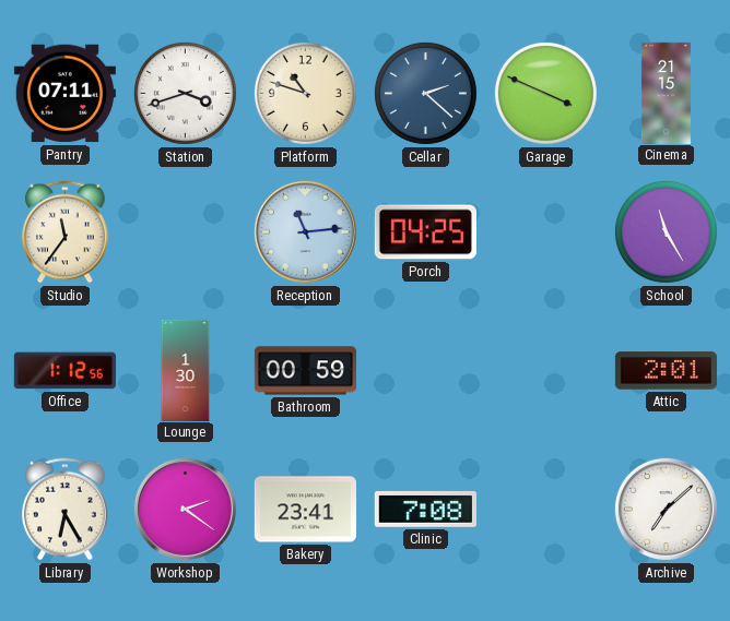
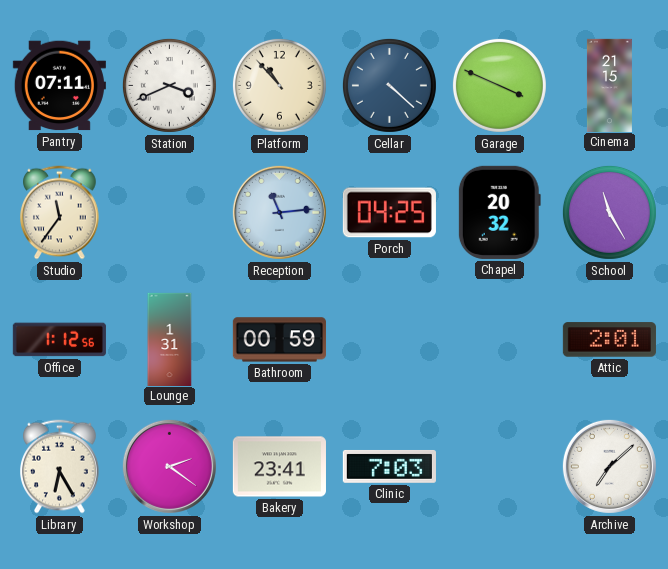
Station: 3:42 -> 3:41
Platform: 10:48 -> 10:53
Cellar: 2:22 -> 4:22
Chapel: none -> 20:32
Lounge: 1:30 -> 1:31
Clinic: 7:08 -> 7:03
